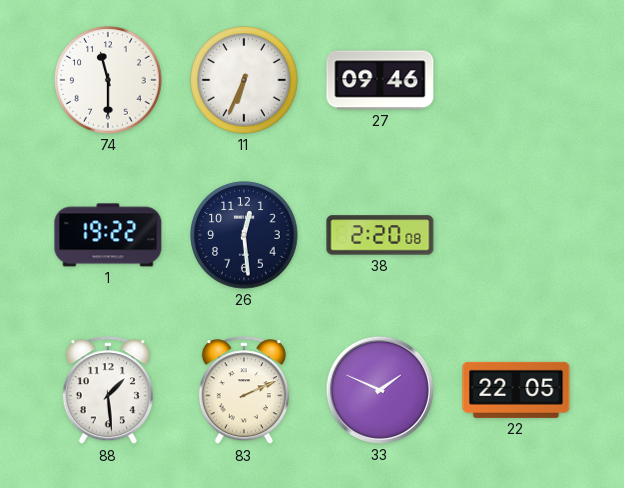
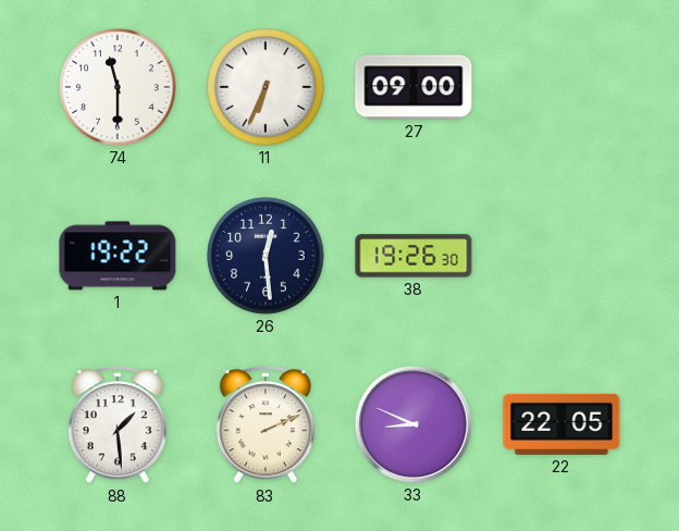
27: 09:46 -> 09:00
38: 2:20 -> 19:26
33: 1:49 -> 8:49
